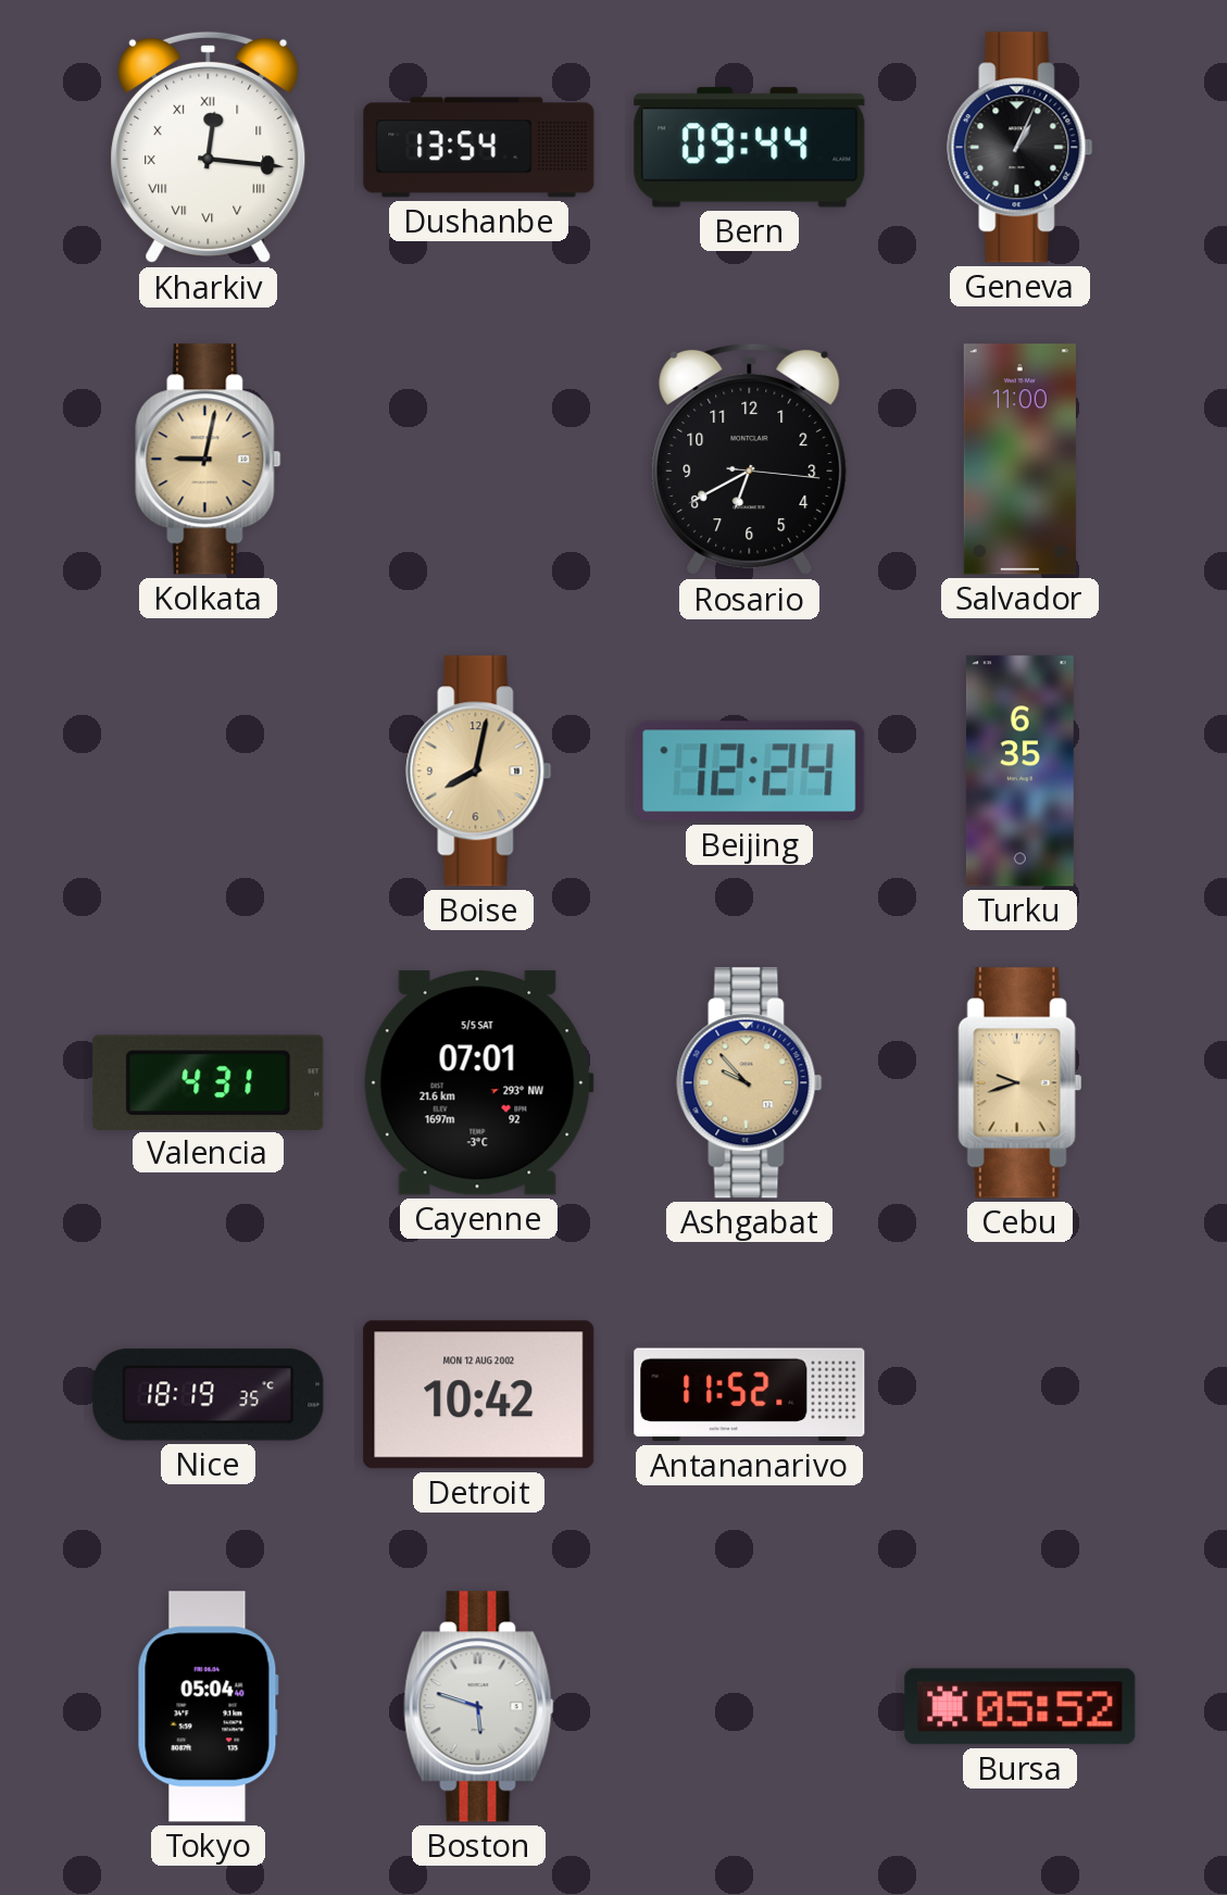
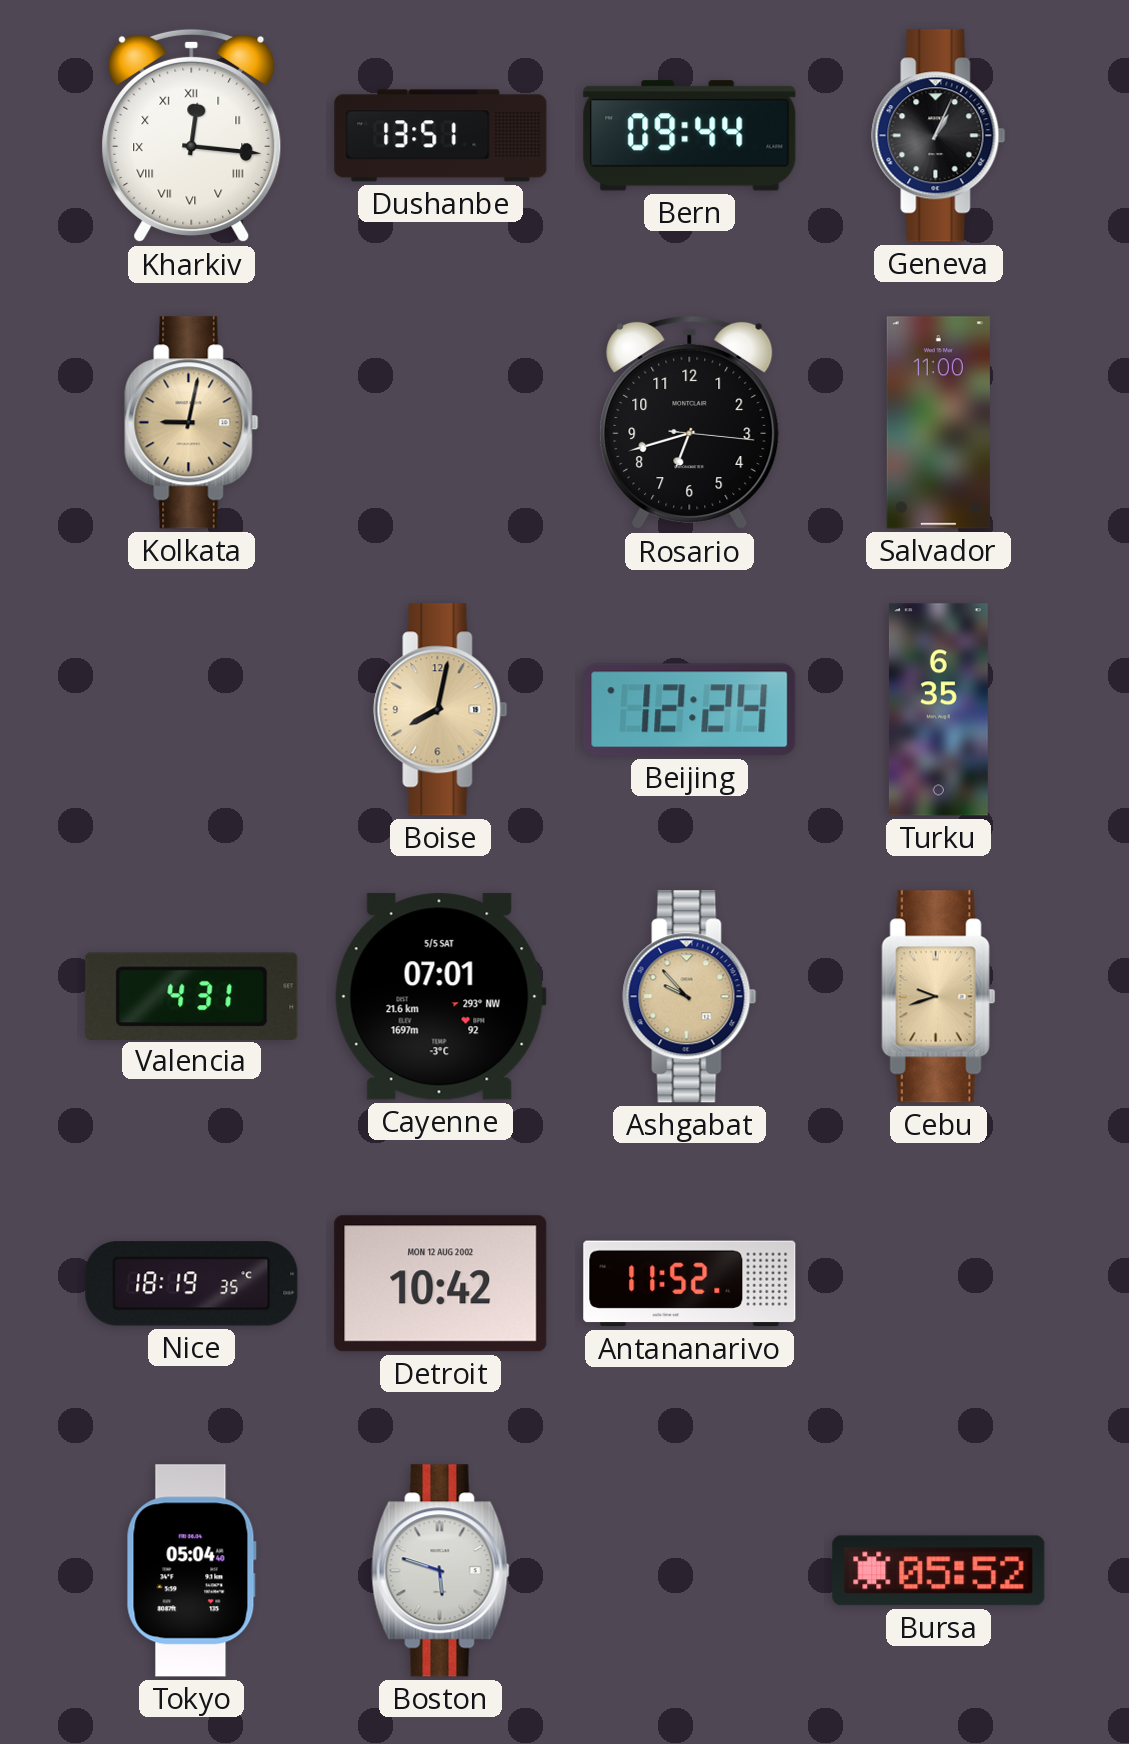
Dushanbe: 13:54 -> 13:51
Rosario: 6:40 -> 6:42
